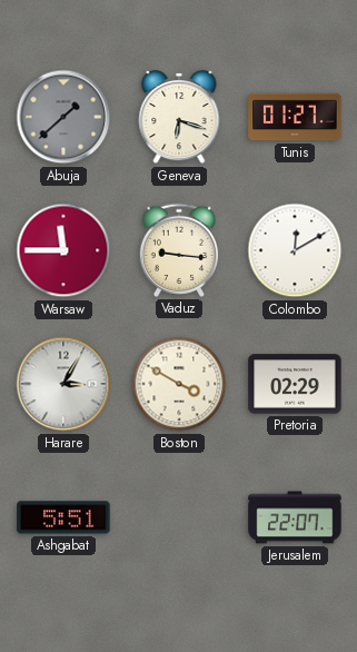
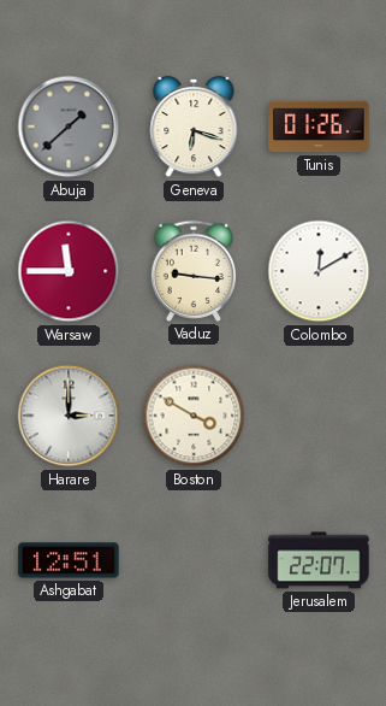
Tunis: 01:27 -> 01:26
Harare: 3:05 -> 3:00
Pretoria: 02:29 -> none
Ashgabat: 5:51 -> 12:51
